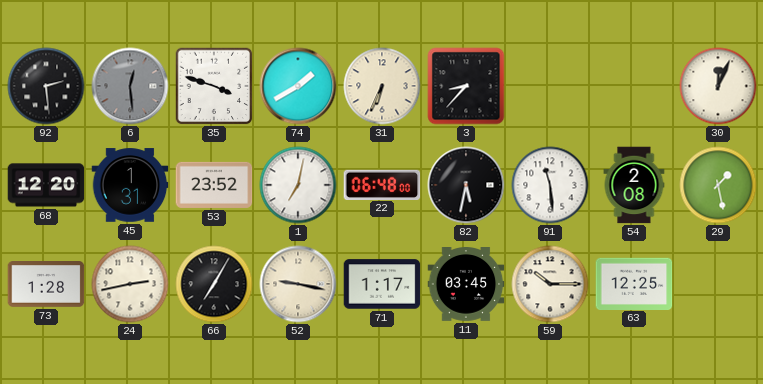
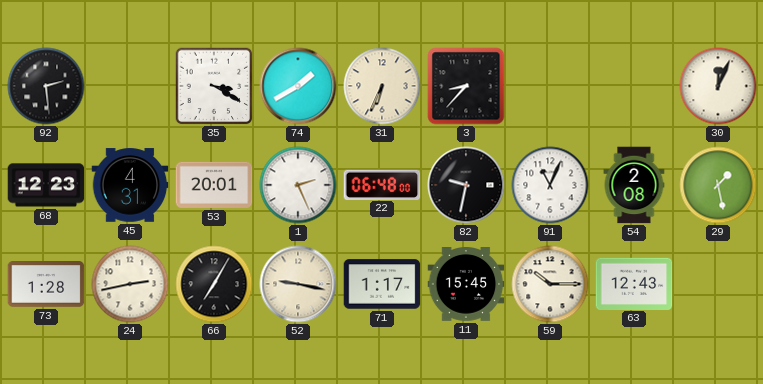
6: 12:29 -> none
35: 3:48 -> 3:20
68: 12:20 -> 12:23
45: 1:31 -> 4:31
53: 23:52 -> 20:01
1: 7:02 -> 2:26
82: 5:32 -> 9:32
91: 11:29 -> 11:04
11: 03:45 -> 15:45
63: 12:25 -> 12:43
